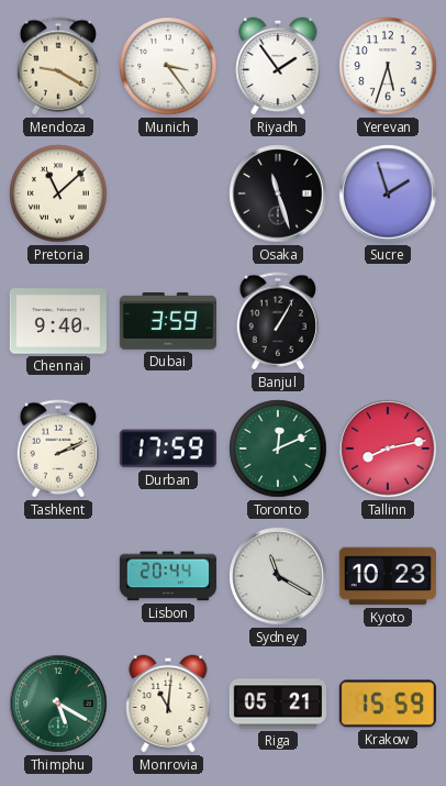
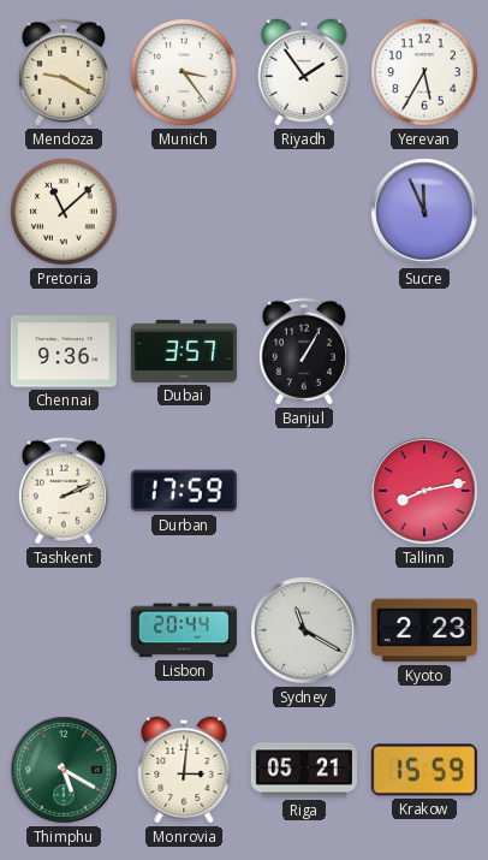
Yerevan: 5:33 -> 5:35
Osaka: 11:27 -> none
Sucre: 1:57 -> 11:56
Chennai: 9:40 -> 9:36
Dubai: 3:59 -> 3:57
Toronto: 12:11 -> none
Kyoto: 10:23 -> 2:23
Monrovia: 11:01 -> 3:01
